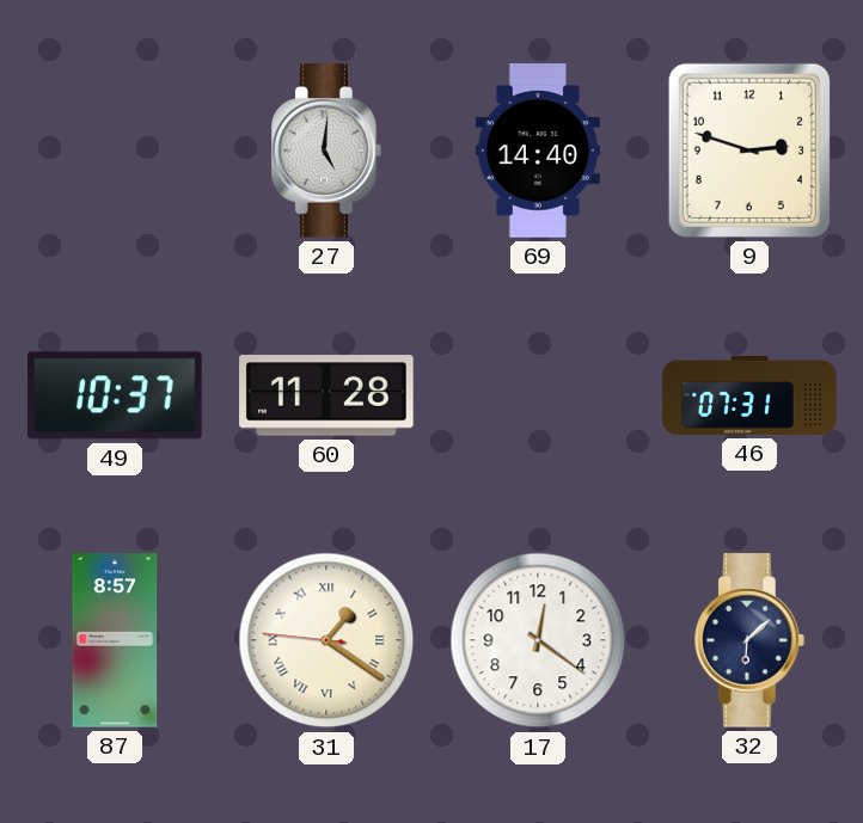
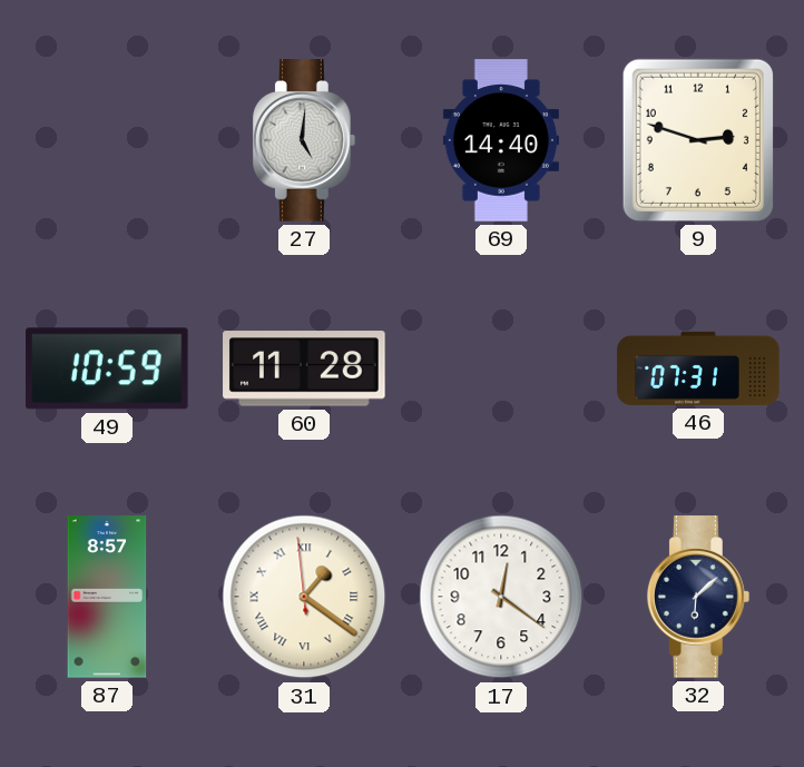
49: 10:37 -> 10:59
31: 1:20:46 -> 1:20:59
